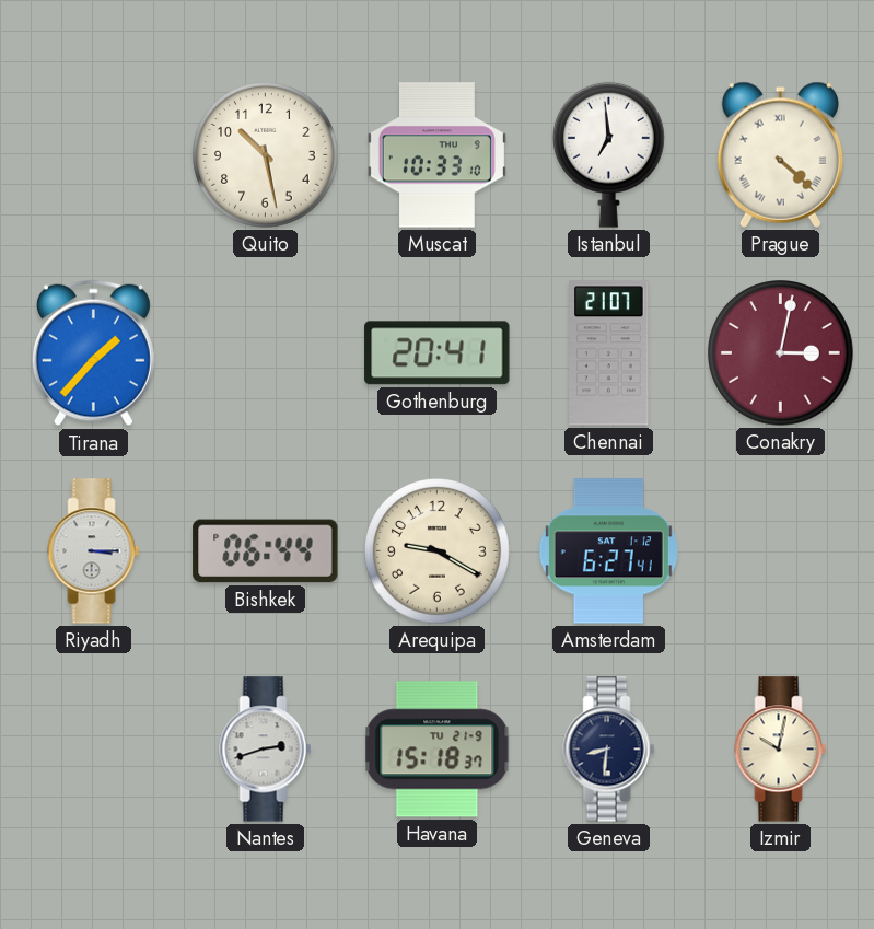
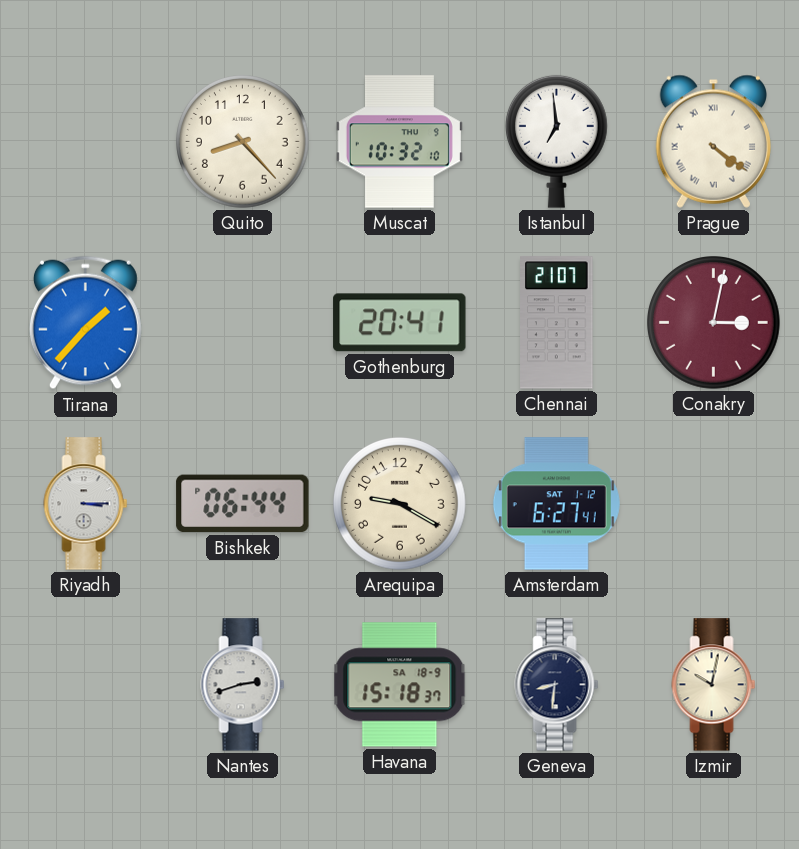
Quito: 10:28 -> 8:23
Muscat: 10:33 -> 10:32
Prague: 4:22 -> 4:21
Havana date: TU 21-9 -> SA 18-9
